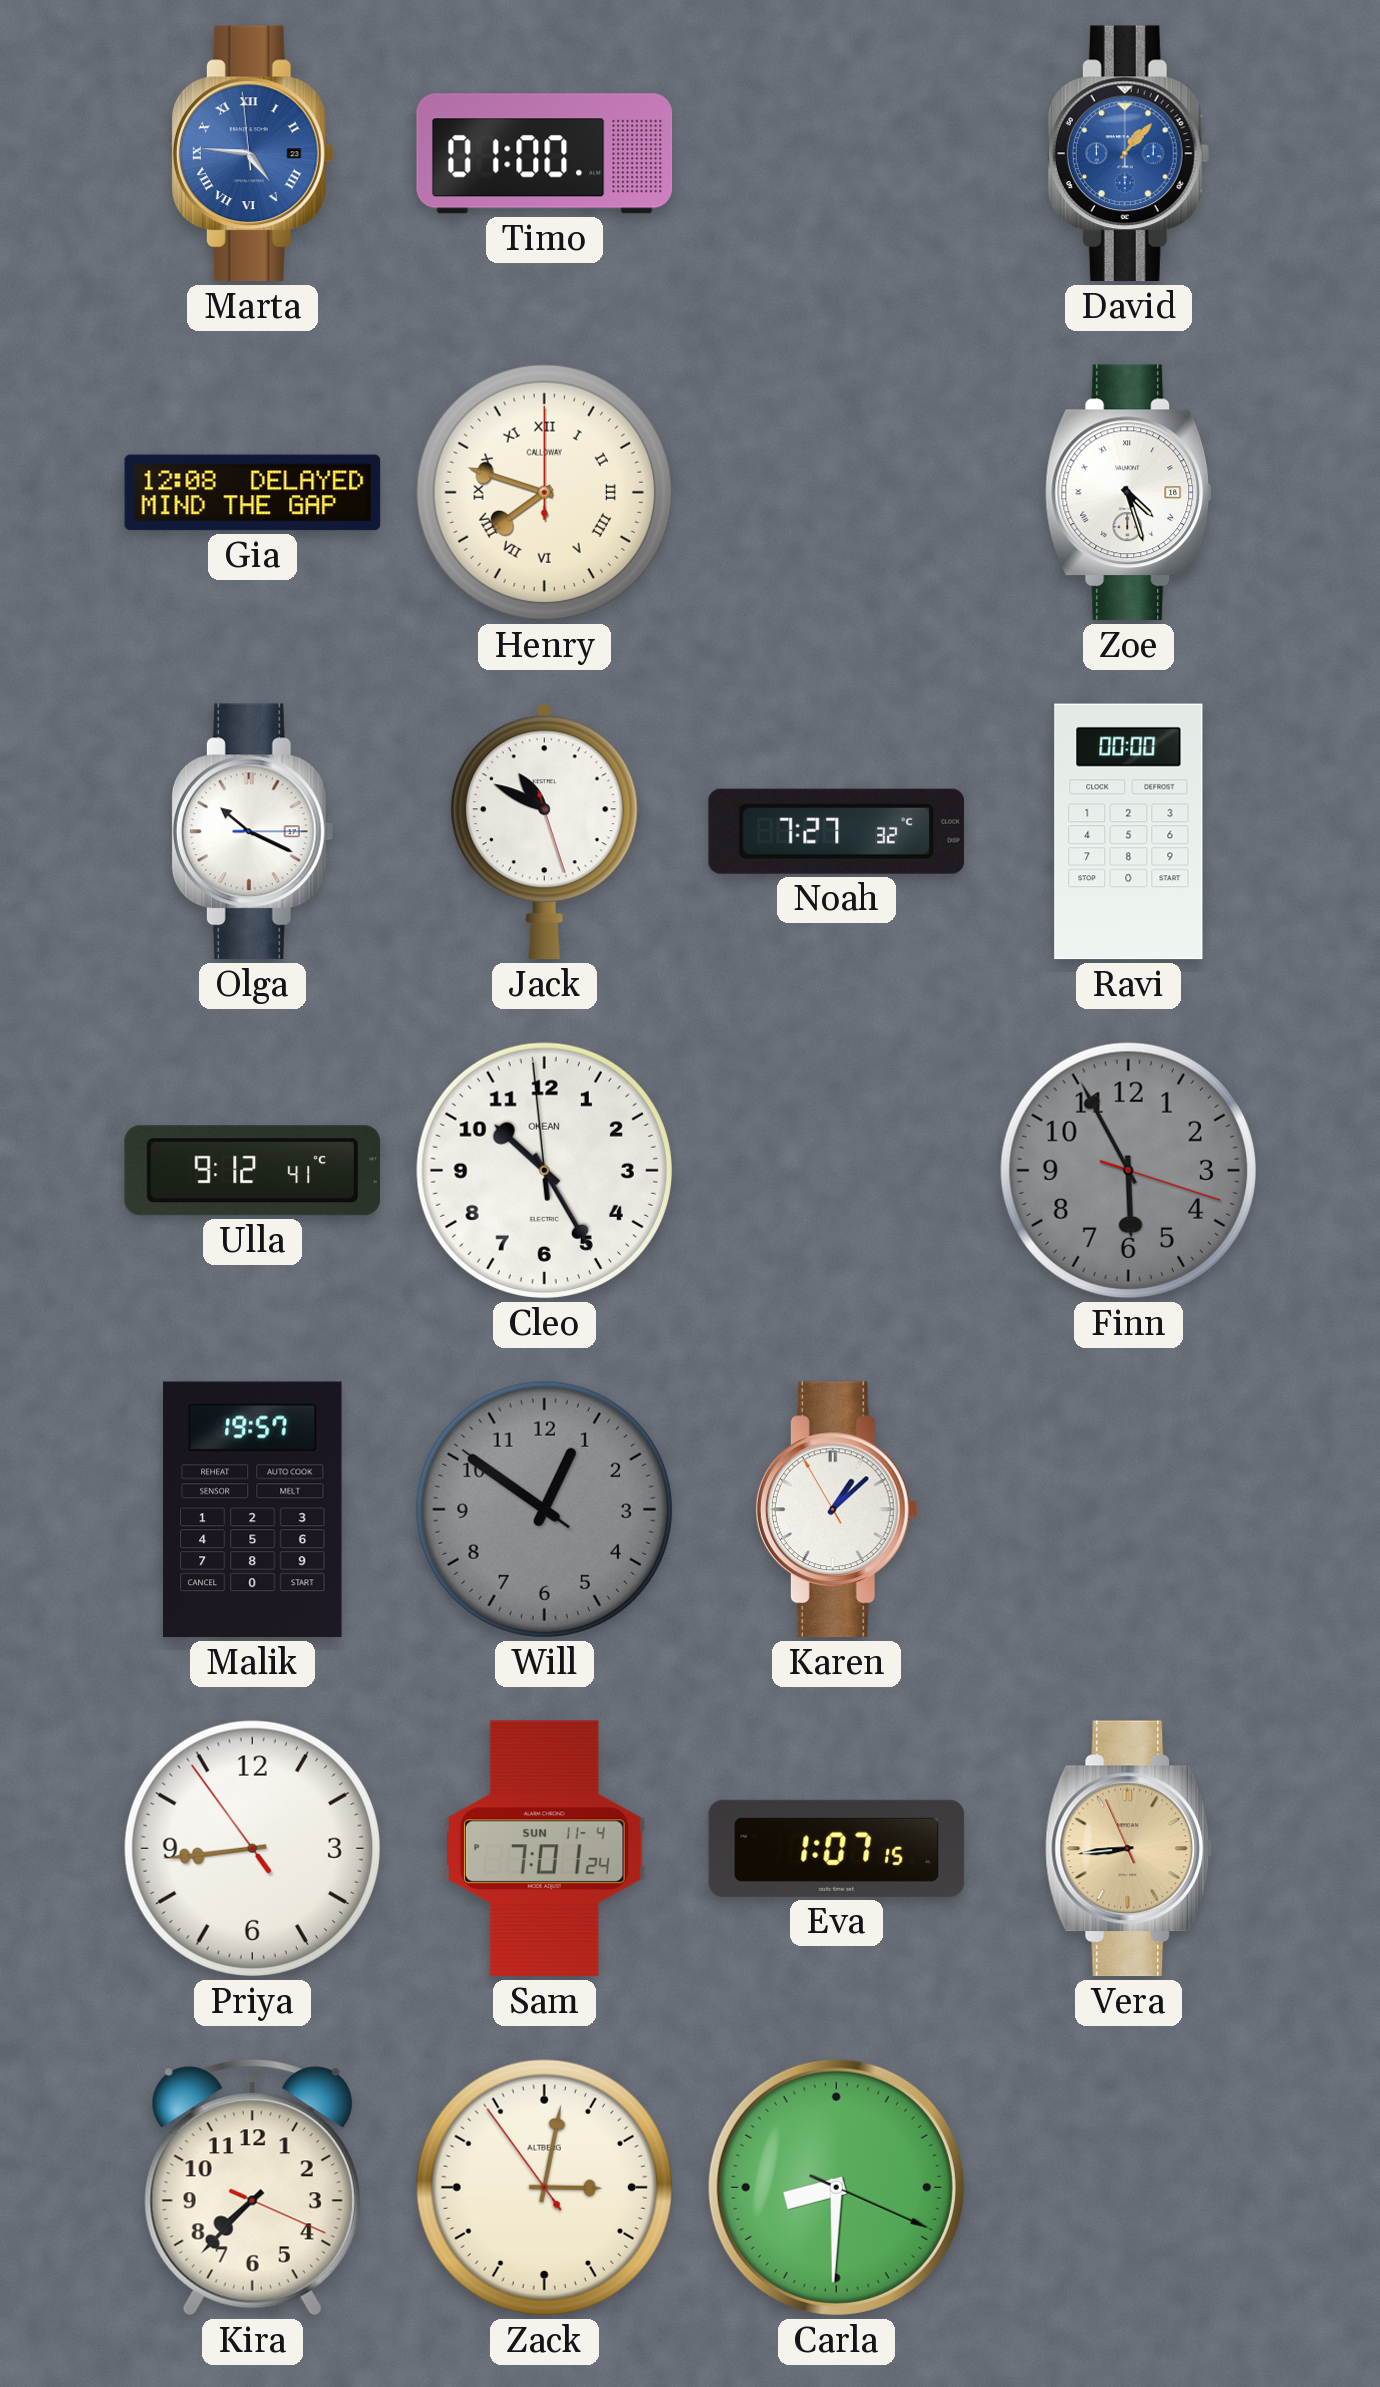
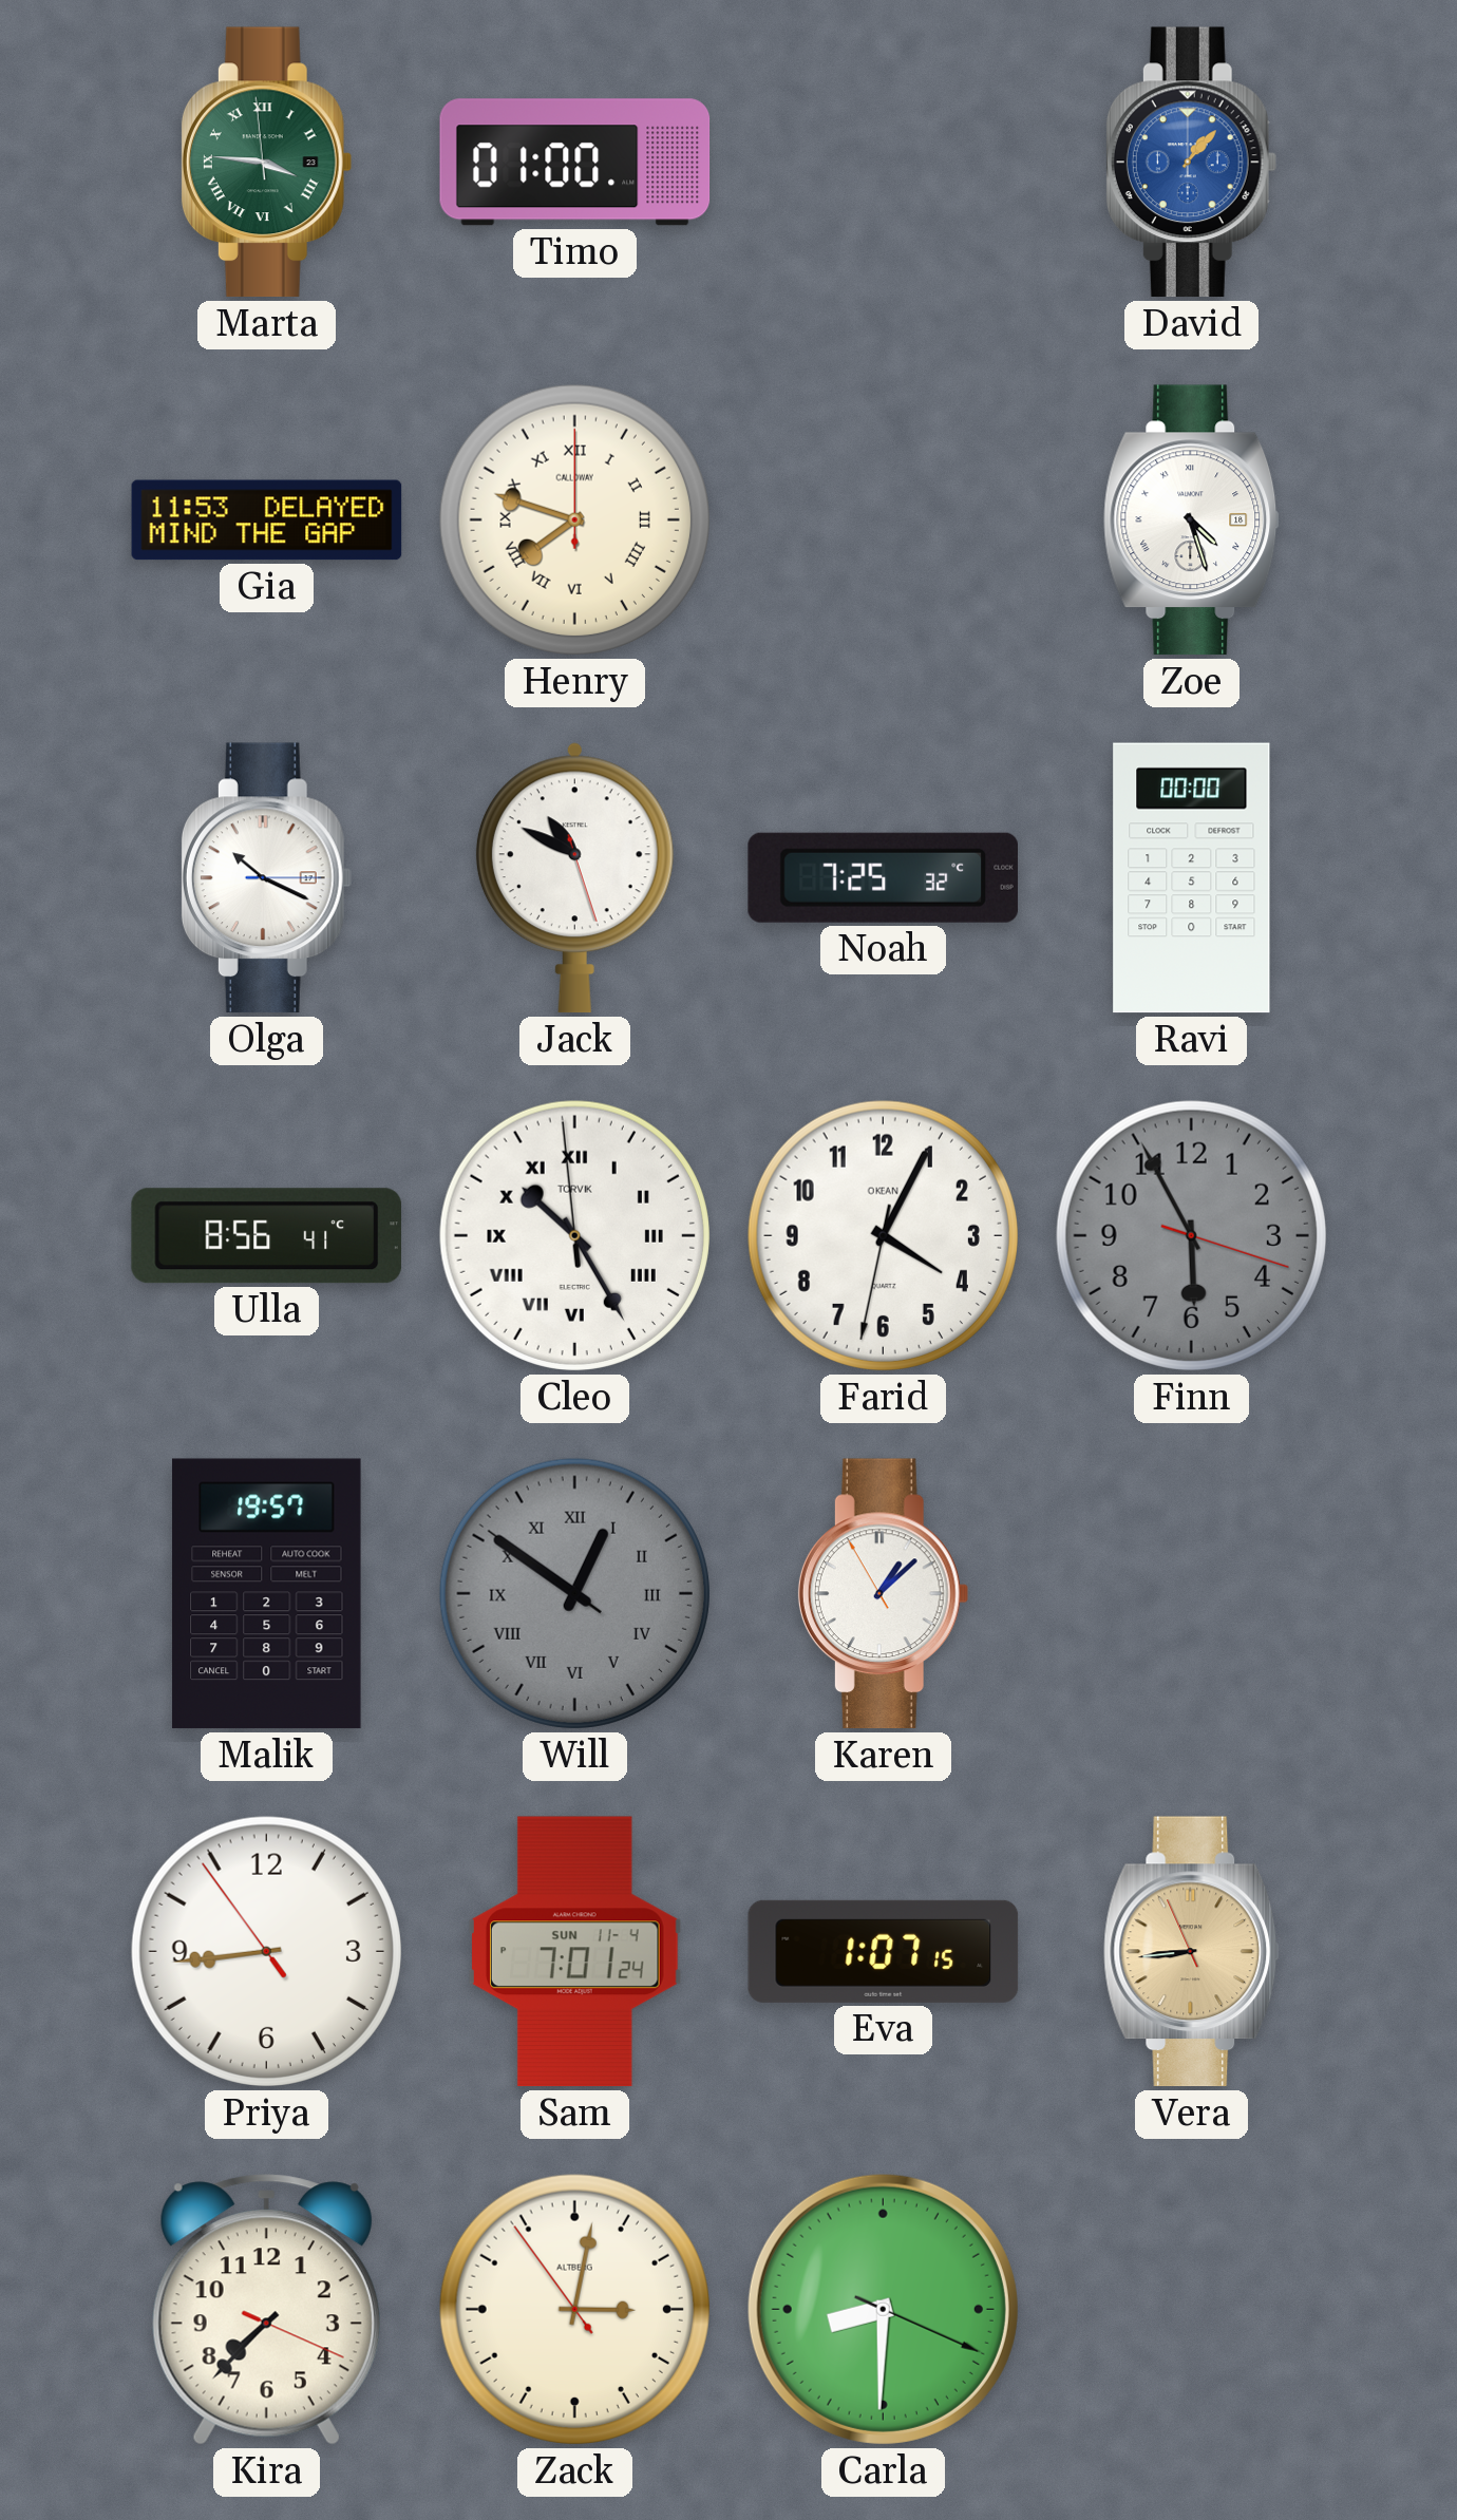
Marta: 4:45 -> 3:45
Marta dial: blue -> green
Gia: 12:08 -> 11:53
Noah: 7:27 -> 7:25
Ulla: 9:12 -> 8:56
Cleo numerals: Arabic -> Roman
Cleo brand: OKEAN -> TORVIK
Farid: none -> 4:04
Will numerals: Arabic -> Roman
